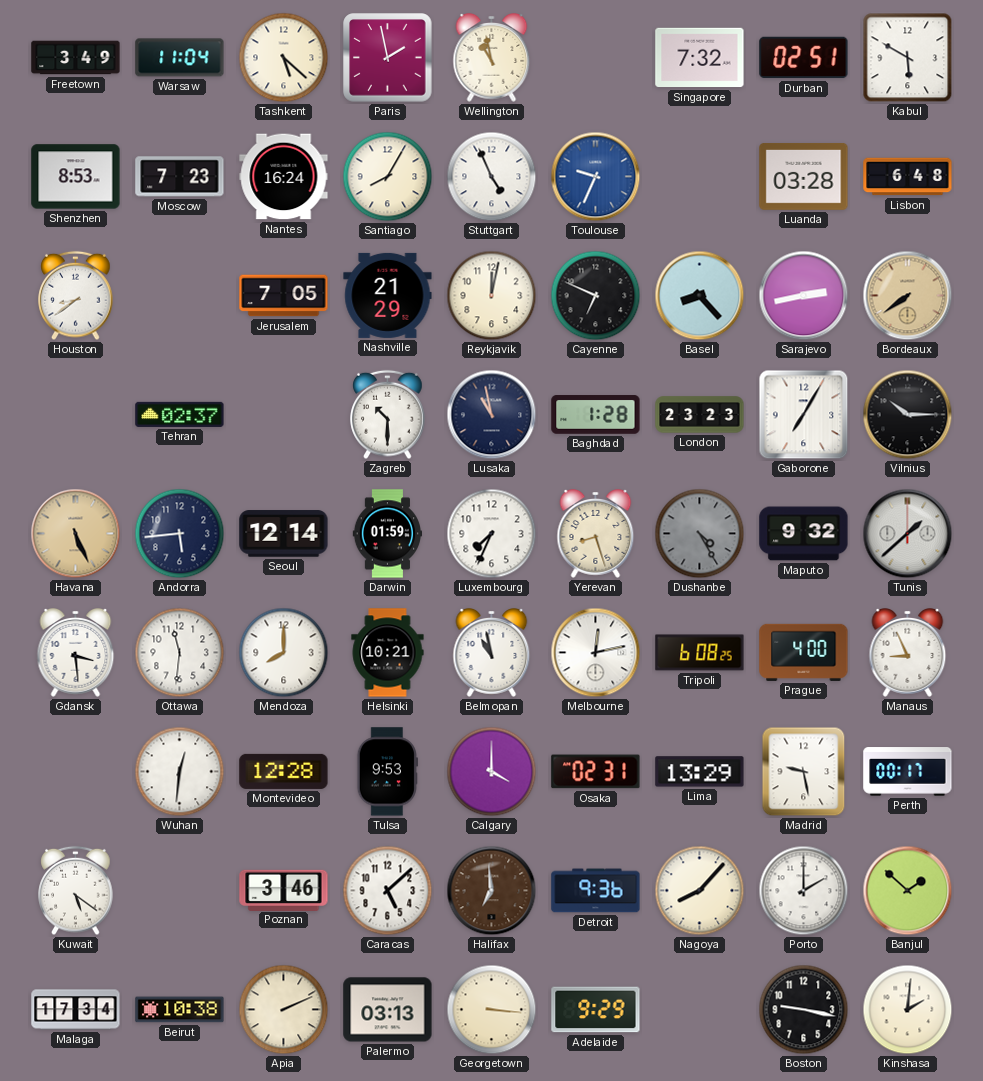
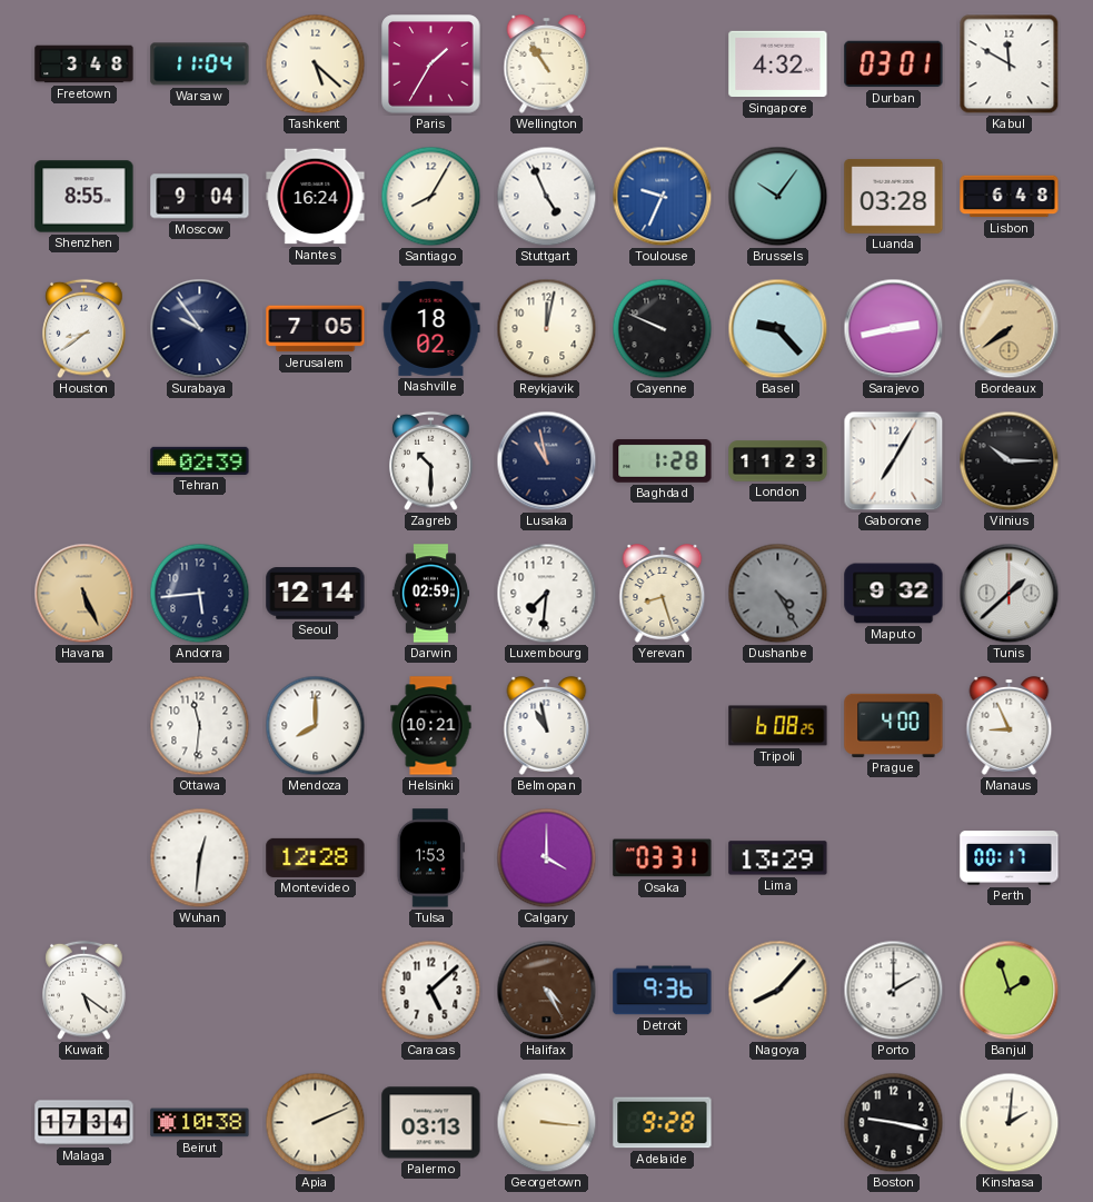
Freetown: 3:49 -> 3:48
Paris: 1:58 -> 1:35
Wellington: 10:58 -> 10:54
Singapore: 7:32 -> 4:32
Durban: 02:51 -> 03:01
Kabul: 5:50 -> 11:50
Shenzhen: 8:53 -> 8:55
Moscow: 7:23 -> 9:04
Brussels: none -> 10:06
Surabaya: none -> 9:54
Nashville: 21:29 -> 18:02
Cayenne: 6:49 -> 9:49
Basel: 8:23 -> 9:23
Tehran: 02:37 -> 02:39
London: 23:23 -> 11:23
Darwin: 01:59 -> 02:59
Luxembourg: 7:34 -> 7:31
Gdansk: 3:29 -> none
Melbourne: 12:13 -> none
Tulsa: 9:53 -> 1:53
Osaka: 02:31 -> 03:31
Madrid: 9:28 -> none
Poznan: 3:46 -> none
Halifax: 6:59 -> 4:25
Banjul: 1:52 -> 1:57
Adelaide: 9:29 -> 9:28
